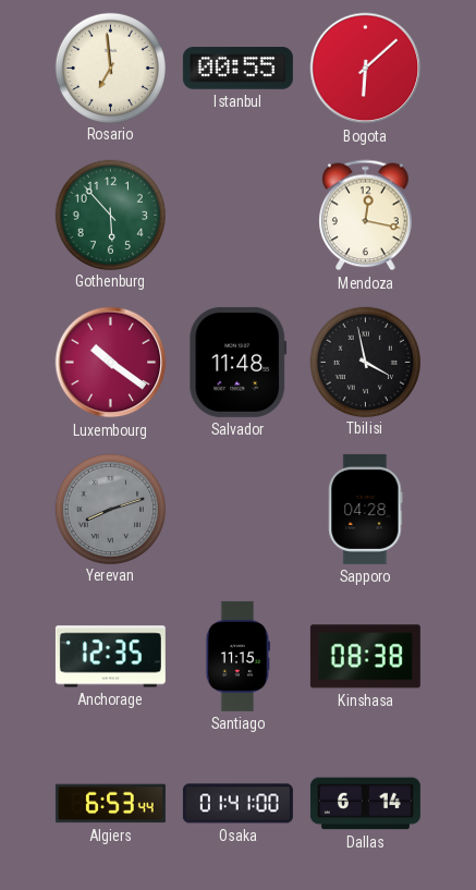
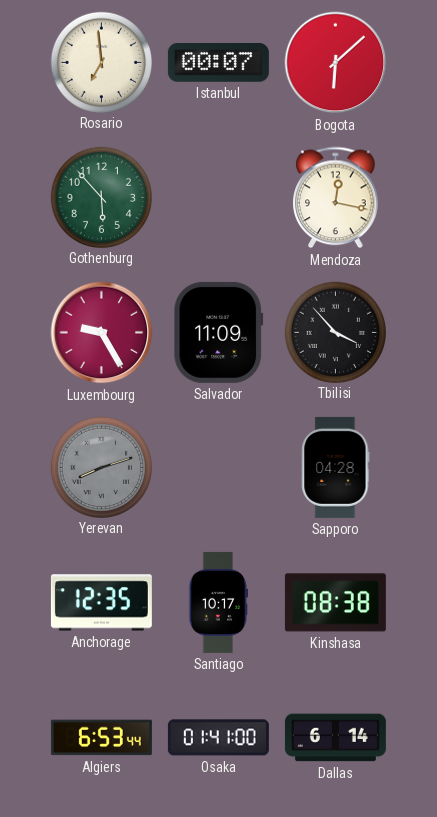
Istanbul: 00:55 -> 00:07
Luxembourg: 10:21 -> 9:25
Salvador: 11:48 -> 11:09
Tbilisi: 3:58 -> 3:53
Santiago: 11:15 -> 10:17
